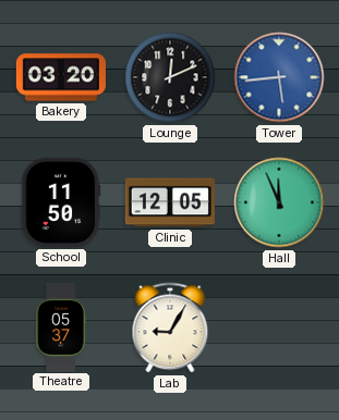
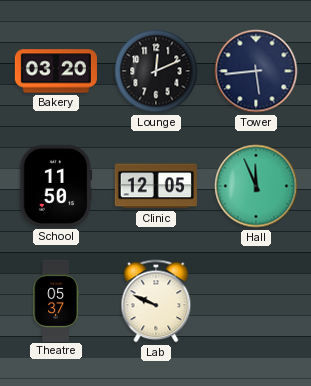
Tower dial: blue -> navy
Lab: 9:05 -> 9:49
